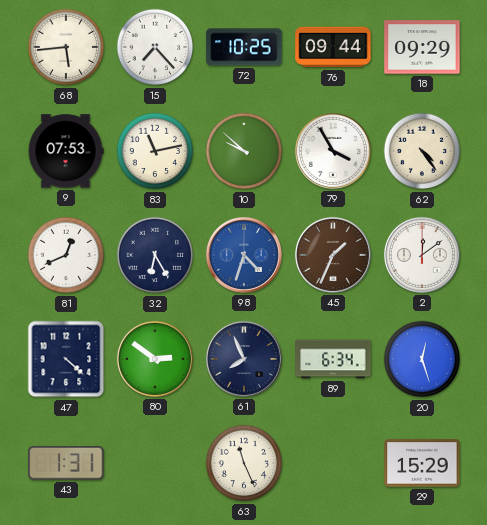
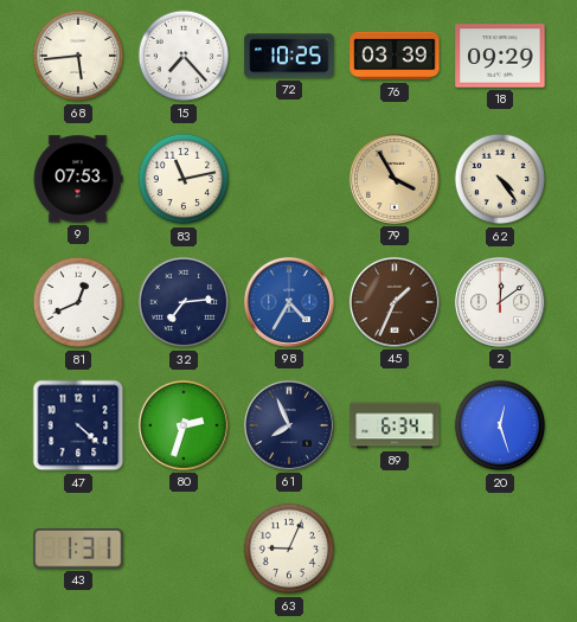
76: 09:44 -> 03:39
10: 9:52 -> none
79 dial: white -> champagne
32: 6:25 -> 7:14
98: 4:33 -> 4:35
80: 2:51 -> 2:33
63: 11:26 -> 9:04
29: 15:29 -> none
